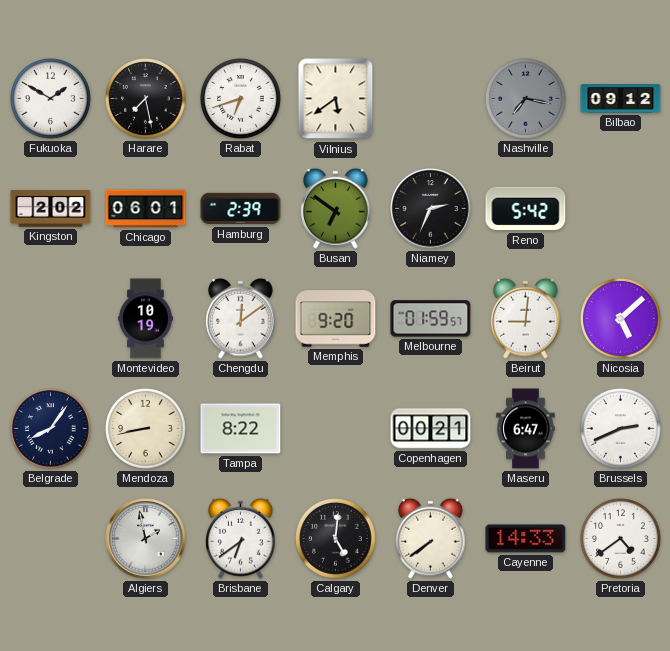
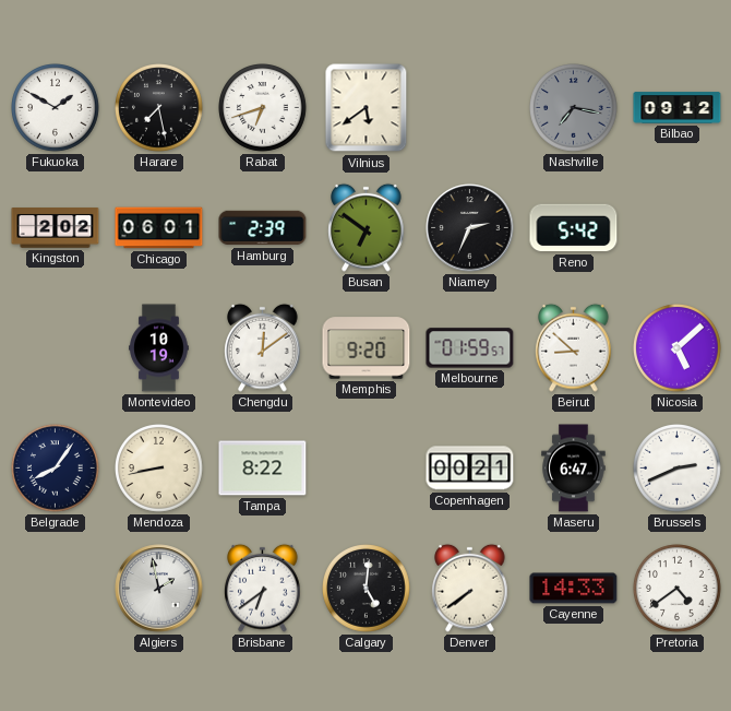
Beirut: 9:01 -> 8:52
